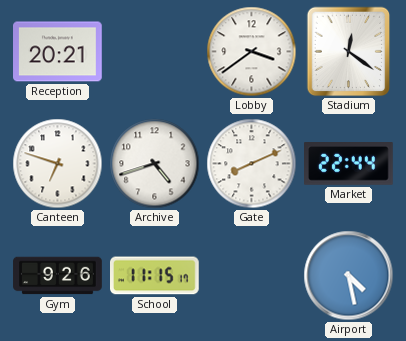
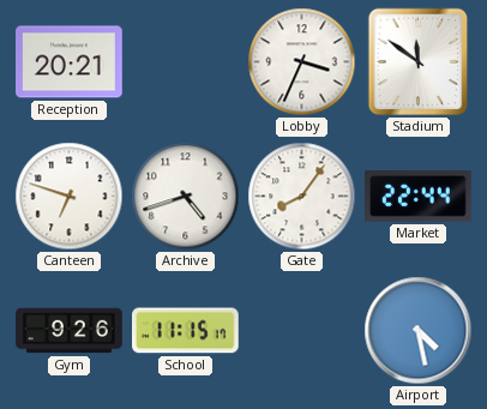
Lobby: 3:39 -> 3:34
Stadium: 12:21 -> 11:51
Gate: 8:11 -> 8:06
